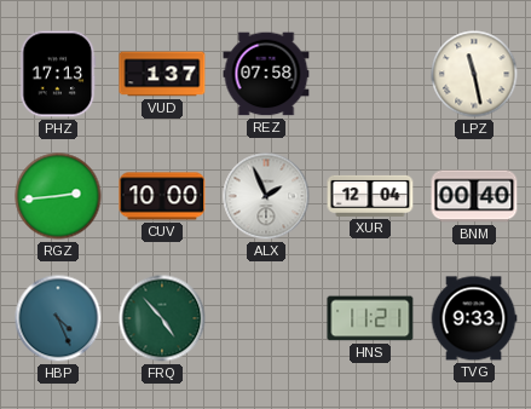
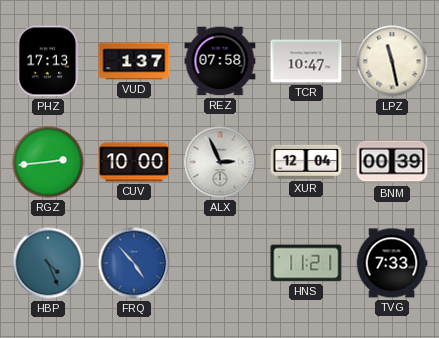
TCR: none -> 10:47
ALX: 1:56 -> 2:56
BNM: 00:40 -> 00:39
FRQ dial: green -> blue
TVG: 9:33 -> 7:33
